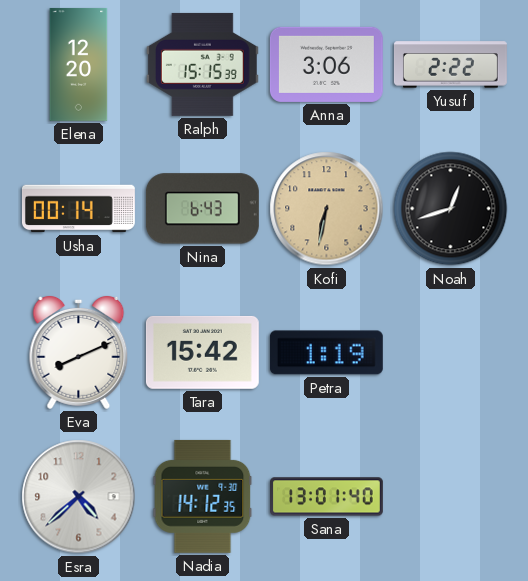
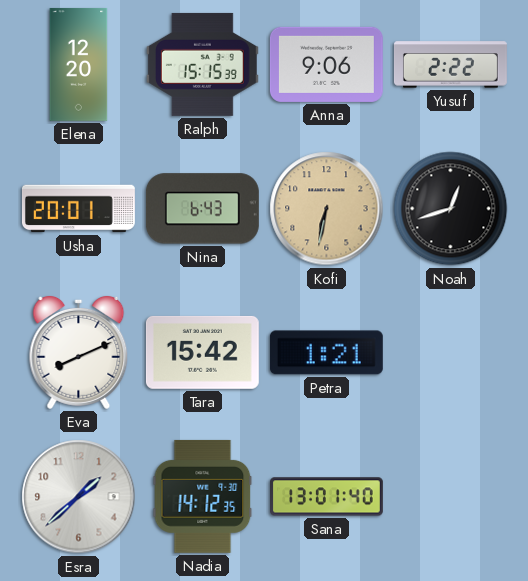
Anna: 3:06 -> 9:06
Usha: 00:14 -> 20:01
Petra: 1:19 -> 1:21
Esra: 4:38 -> 1:38
